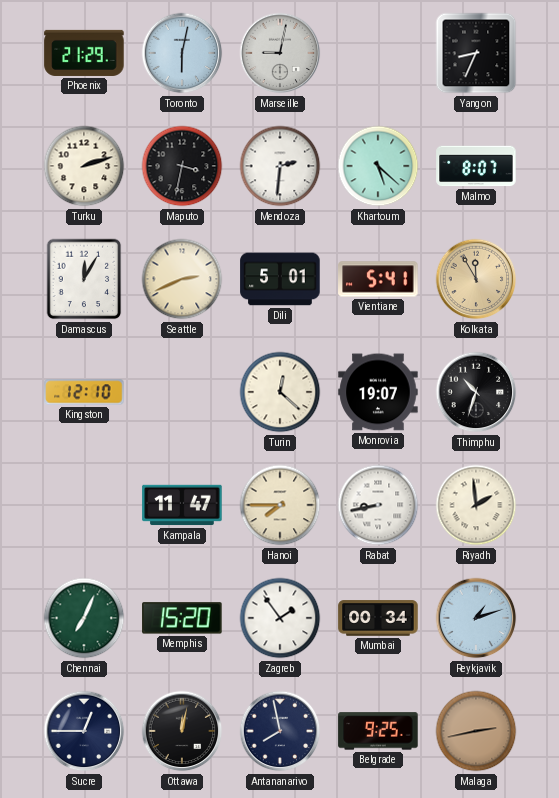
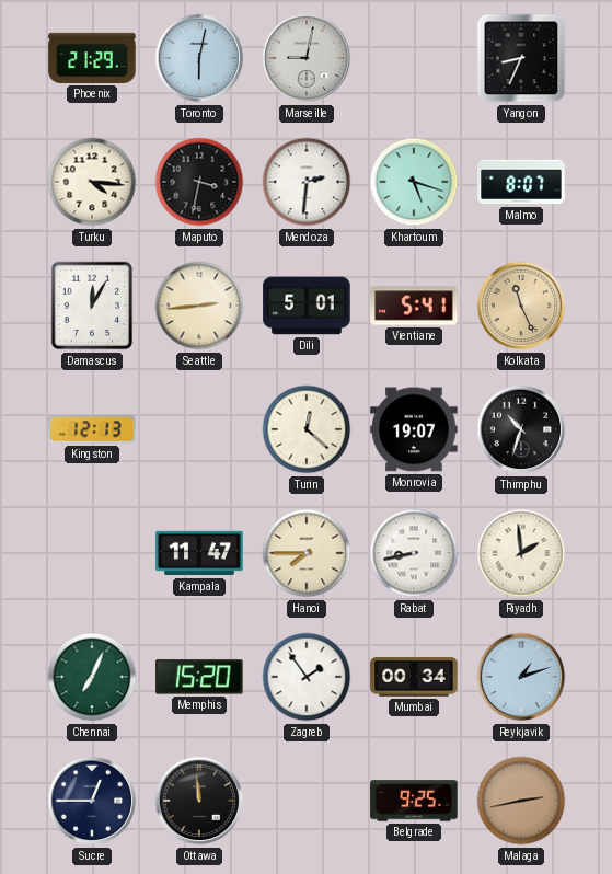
Turku: 2:12 -> 4:16
Khartoum: 5:22 -> 5:18
Seattle: 2:41 -> 2:44
Kolkata: 11:55 -> 11:26
Kingston: 12:10 -> 12:13
Ottawa: 12:02 -> 11:59
Antananarivo: 7:58 -> none
